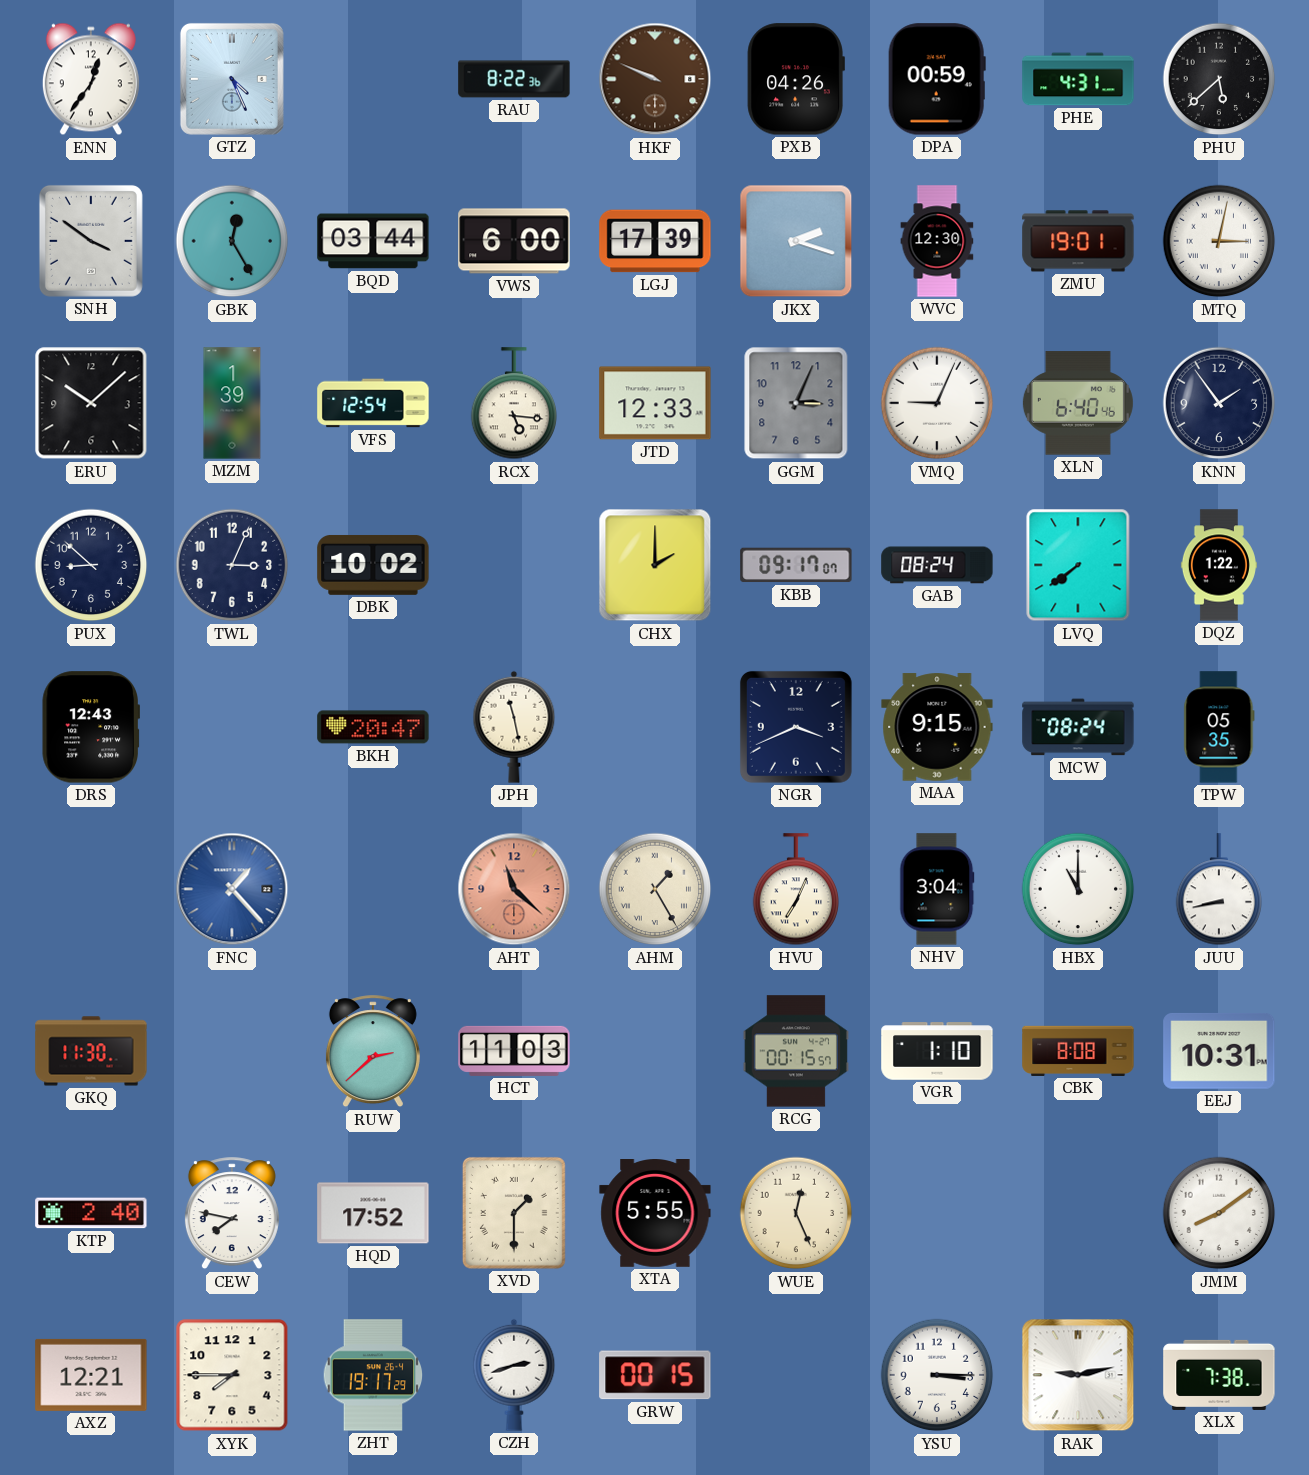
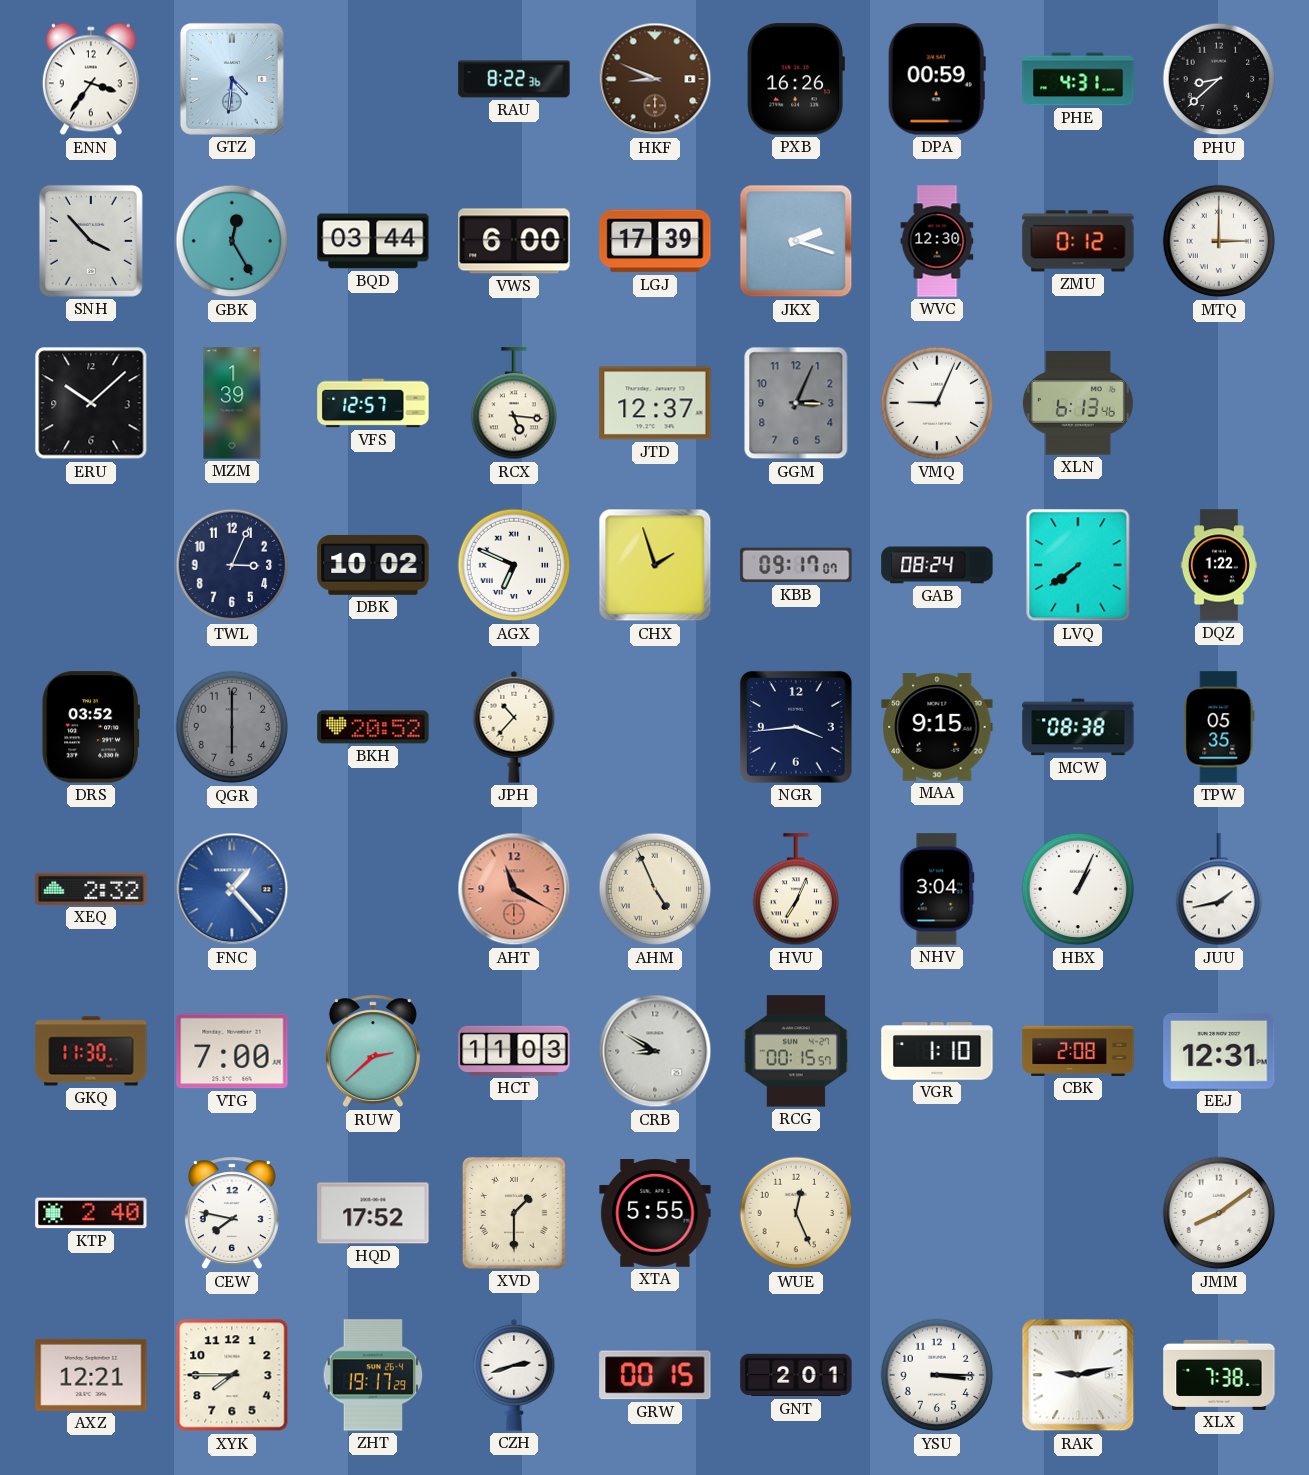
ENN: 12:36 -> 3:36
GTZ: 4:26 -> 4:31
HKF: 9:49 -> 8:49
PXB: 04:26 -> 16:26
PHU: 5:38 -> 8:38
SNH: 3:51 -> 3:53
ZMU: 19:01 -> 0:12
MTQ: 3:02 -> 3:00
VFS: 12:54 -> 12:57
JTD: 12:33 -> 12:37
XLN: 6:40 -> 6:13
KNN: 1:54 -> none
PUX: 8:52 -> none
AGX: none -> 6:49
CHX: 2:00 -> 1:57
DRS: 12:43 -> 03:52
QGR: none -> 6:00
BKH: 20:47 -> 20:52
JPH: 11:28 -> 10:37
NGR: 3:41 -> 3:44
MCW: 08:24 -> 08:38
XEQ: none -> 2:32
AHT: 11:22 -> 11:20
AHM: 1:25 -> 4:56
HBX: 11:00 -> 1:04
JUU: 8:43 -> 1:43
VTG: none -> 7:00
CRB: none -> 8:50
CBK: 8:08 -> 2:08
EEJ: 10:31 -> 12:31
GNT: none -> 2:01
